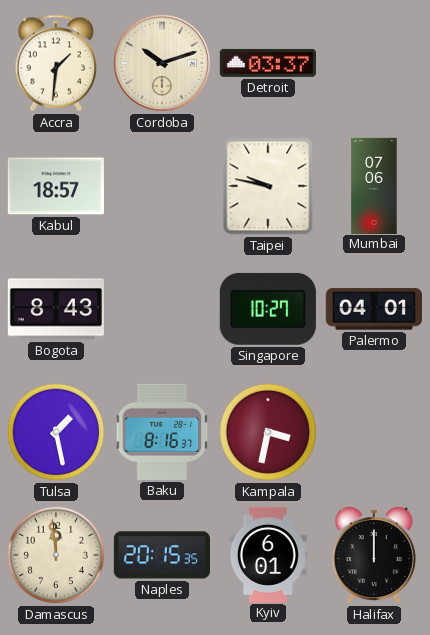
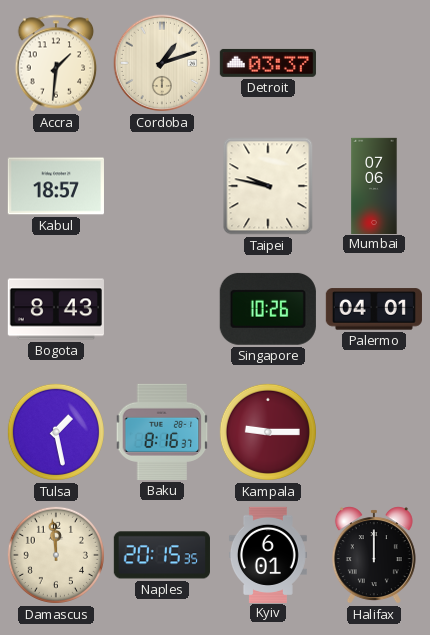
Cordoba: 10:12 -> 1:12
Singapore: 10:27 -> 10:26
Kampala: 3:32 -> 9:15
